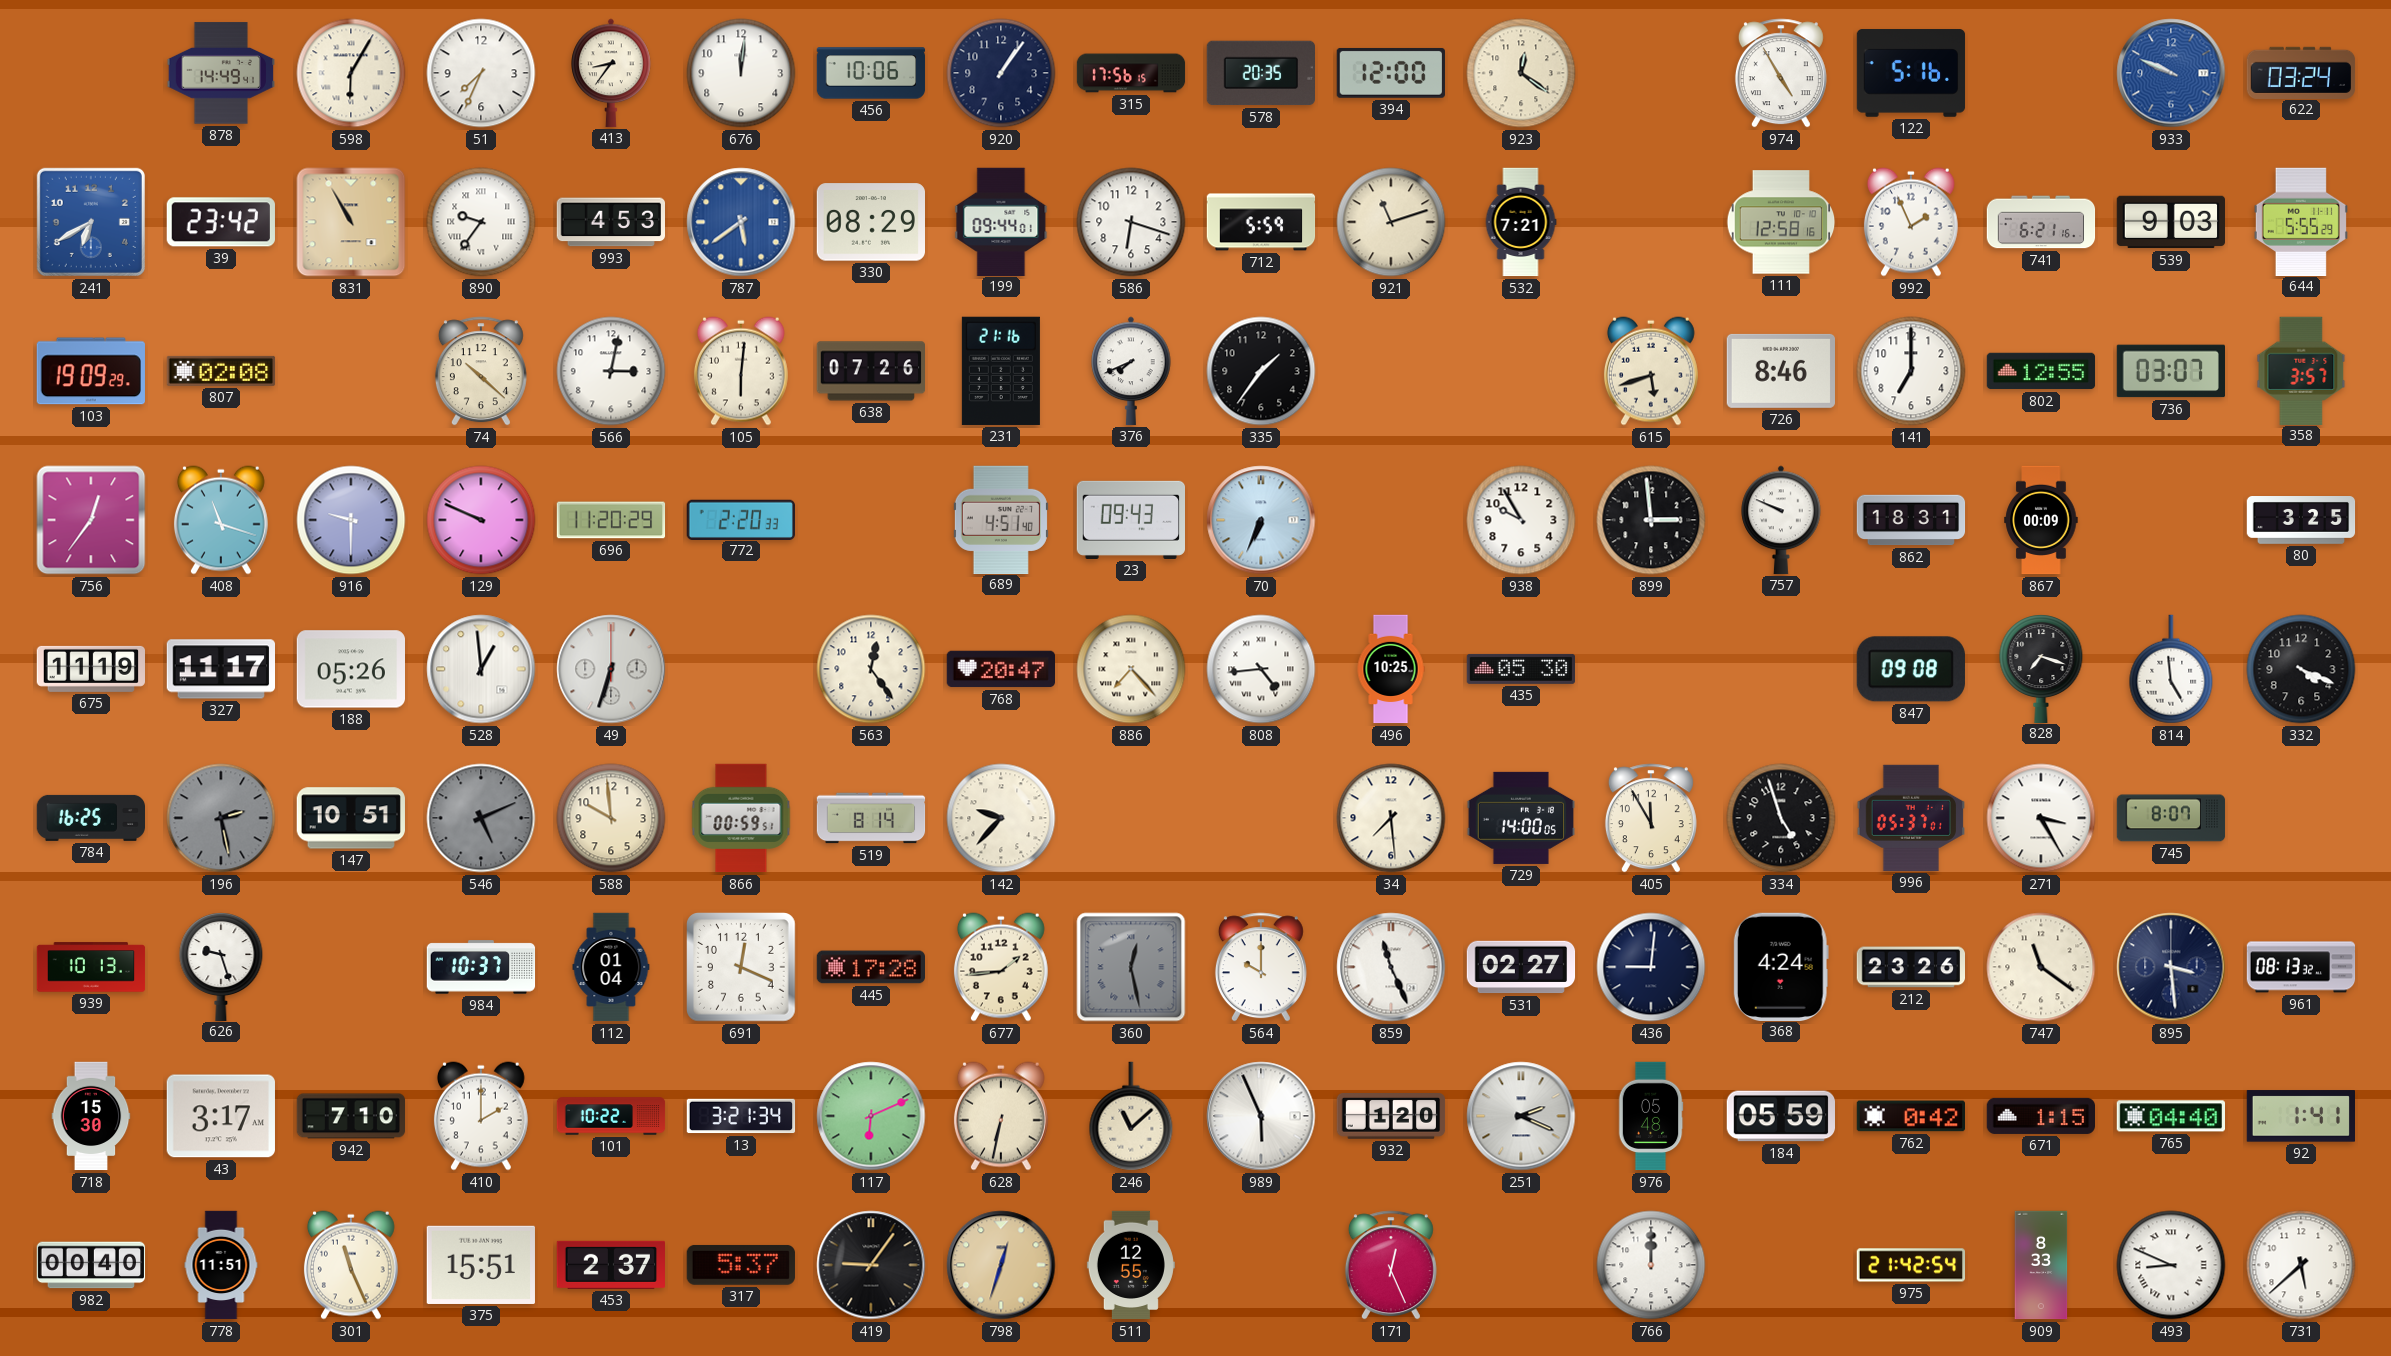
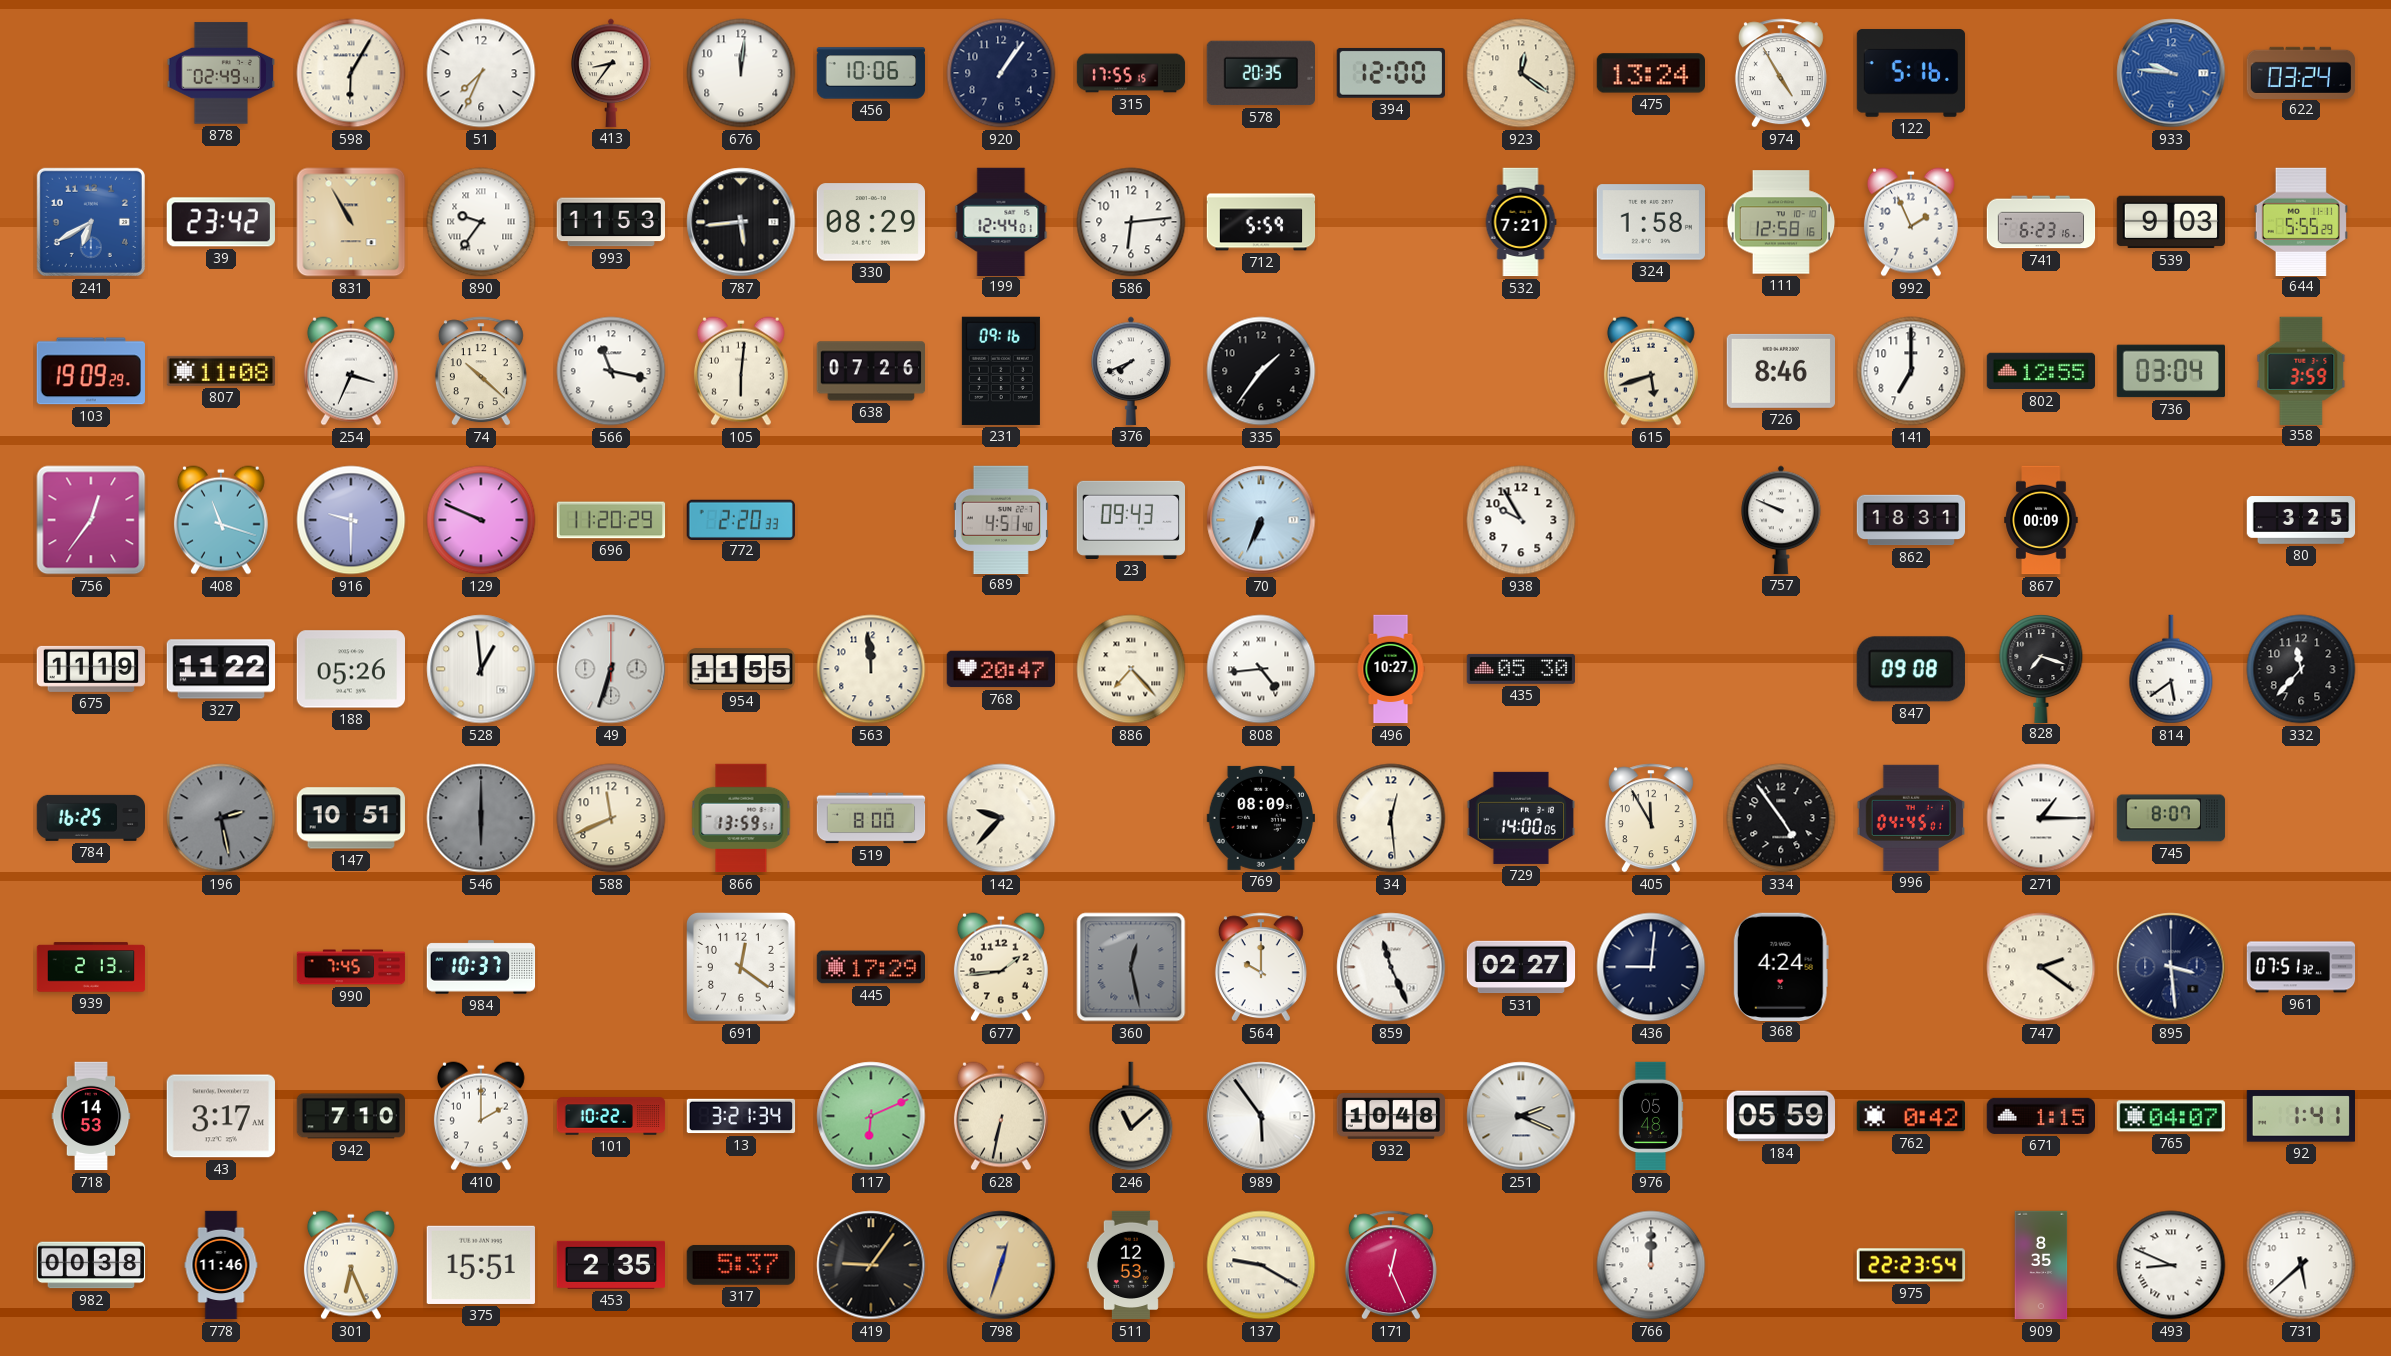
878: 14:49 -> 02:49
315: 17:56 -> 17:55
475: none -> 13:24
933: 9:49 -> 9:46
993: 4:53 -> 11:53
787: 5:39 -> 5:44
787 dial: blue -> black
199: 09:44 -> 12:44
586: 6:18 -> 6:14
921: 11:12 -> none
324: none -> 1:58
741: 6:21 -> 6:23
807: 02:08 -> 11:08
254: none -> 3:34
566: 3:02 -> 11:17
231: 21:16 -> 09:16
736: 03:07 -> 03:04
358: 3:57 -> 3:59
899: 2:59 -> none
327: 11:17 -> 11:22
954: none -> 11:55
563: 12:24 -> 11:59
496: 10:25 -> 10:27
814: 4:59 -> 5:39
332: 4:19 -> 11:37
546: 5:11 -> 6:00
588: 9:59 -> 11:41
866: 00:59 -> 13:59
519: 8:14 -> 8:00
769: none -> 08:09
34: 7:29 -> 12:29
334: 4:57 -> 4:54
996: 05:37 -> 04:45
271: 3:25 -> 1:15
939: 10:13 -> 2:13
626: 9:27 -> none
990: none -> 7:45
112: 01:04 -> none
691: 12:19 -> 12:21
445: 17:28 -> 17:29
212: 23:26 -> none
747: 11:21 -> 2:21
961: 08:13 -> 07:51
718: 15:30 -> 14:53
989: 5:56 -> 5:54
932: 1:20 -> 10:48
765: 04:40 -> 04:07
982: 00:40 -> 00:38
778: 11:51 -> 11:46
301: 11:26 -> 6:26
453: 2:37 -> 2:35
511: 12:55 -> 12:53
137: none -> 9:20
975: 21:42 -> 22:23
909: 8:33 -> 8:35
